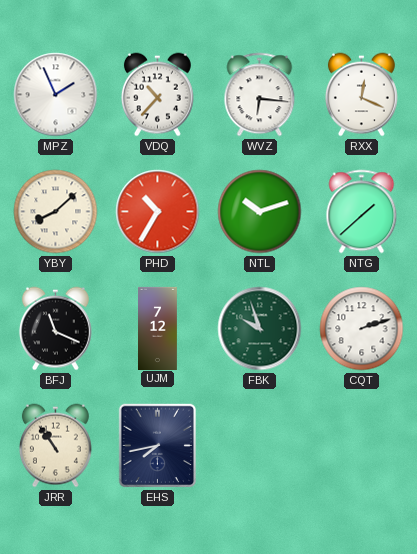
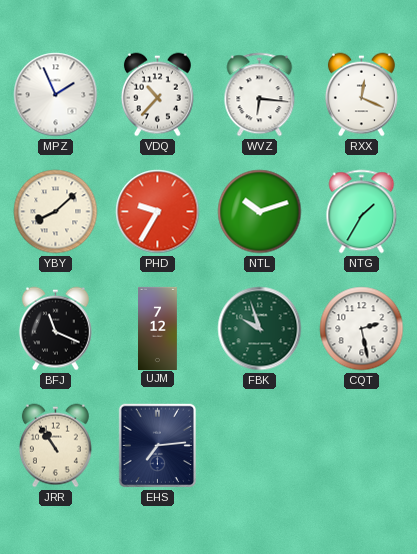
PHD: 10:35 -> 9:35
NTG: 1:38 -> 1:35
CQT: 2:12 -> 2:28
EHS: 7:43 -> 7:14
